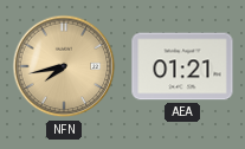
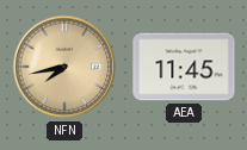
AEA: 01:21 -> 11:45
